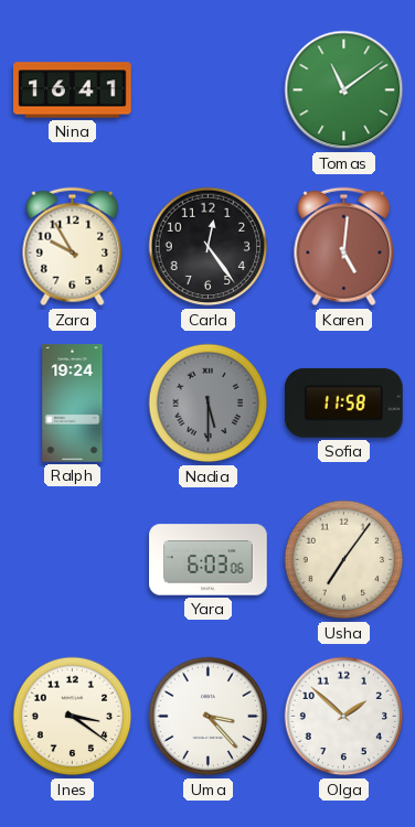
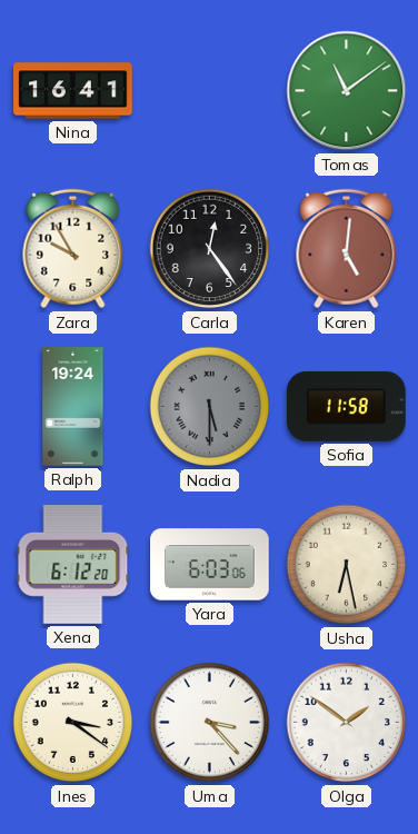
Xena: none -> 6:12
Usha: 7:06 -> 6:28
Olga: 1:52 -> 1:51
